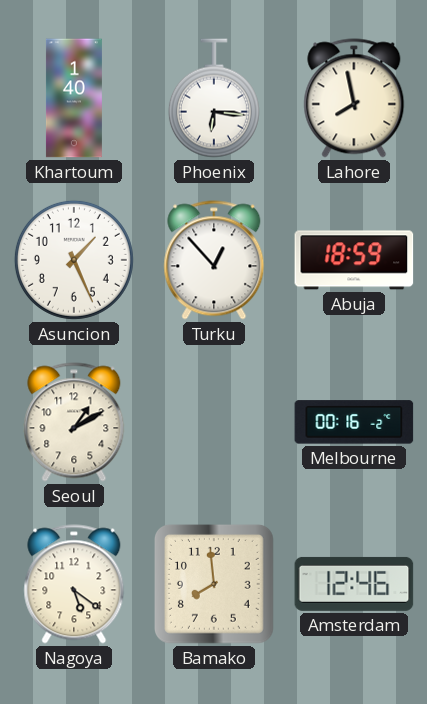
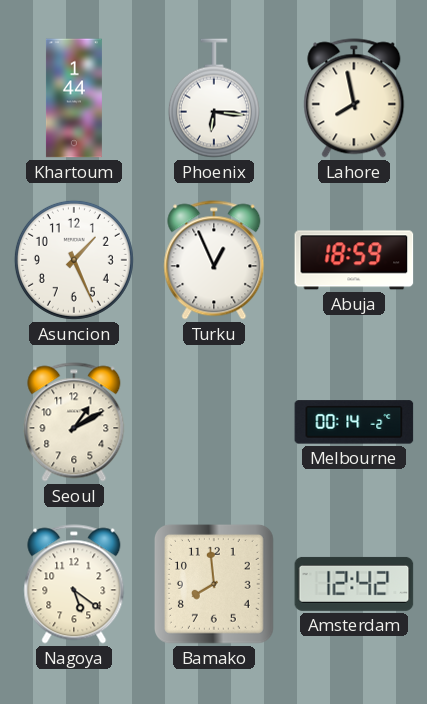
Khartoum: 1:40 -> 1:44
Turku: 12:53 -> 12:56
Melbourne: 00:16 -> 00:14
Amsterdam: 12:46 -> 12:42
